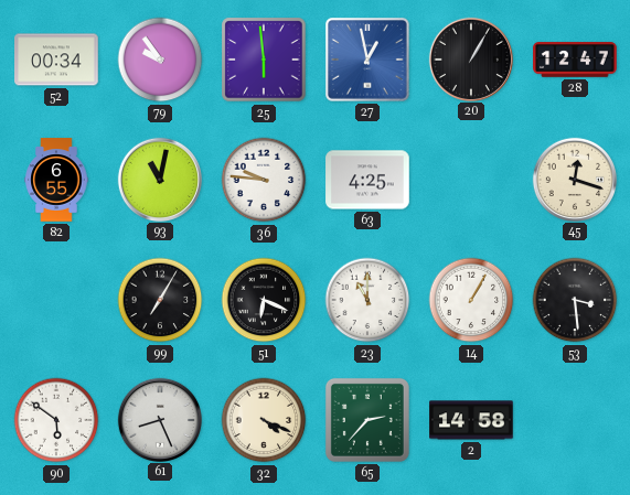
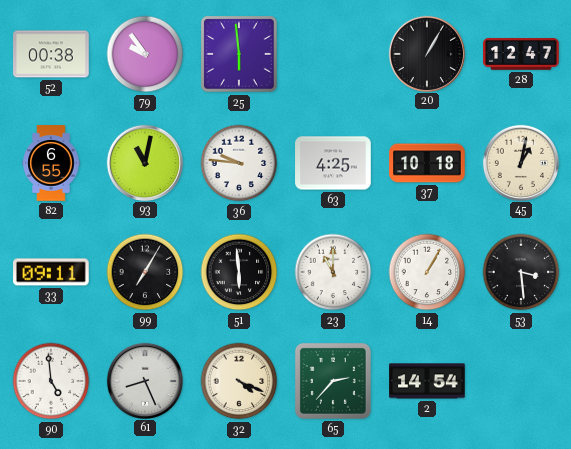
52: 00:34 -> 00:38
27: 12:58 -> none
37: none -> 10:18
45: 12:18 -> 1:02
33: none -> 09:11
51: 6:19 -> 5:59
90: 5:51 -> 4:59
2: 14:58 -> 14:54
